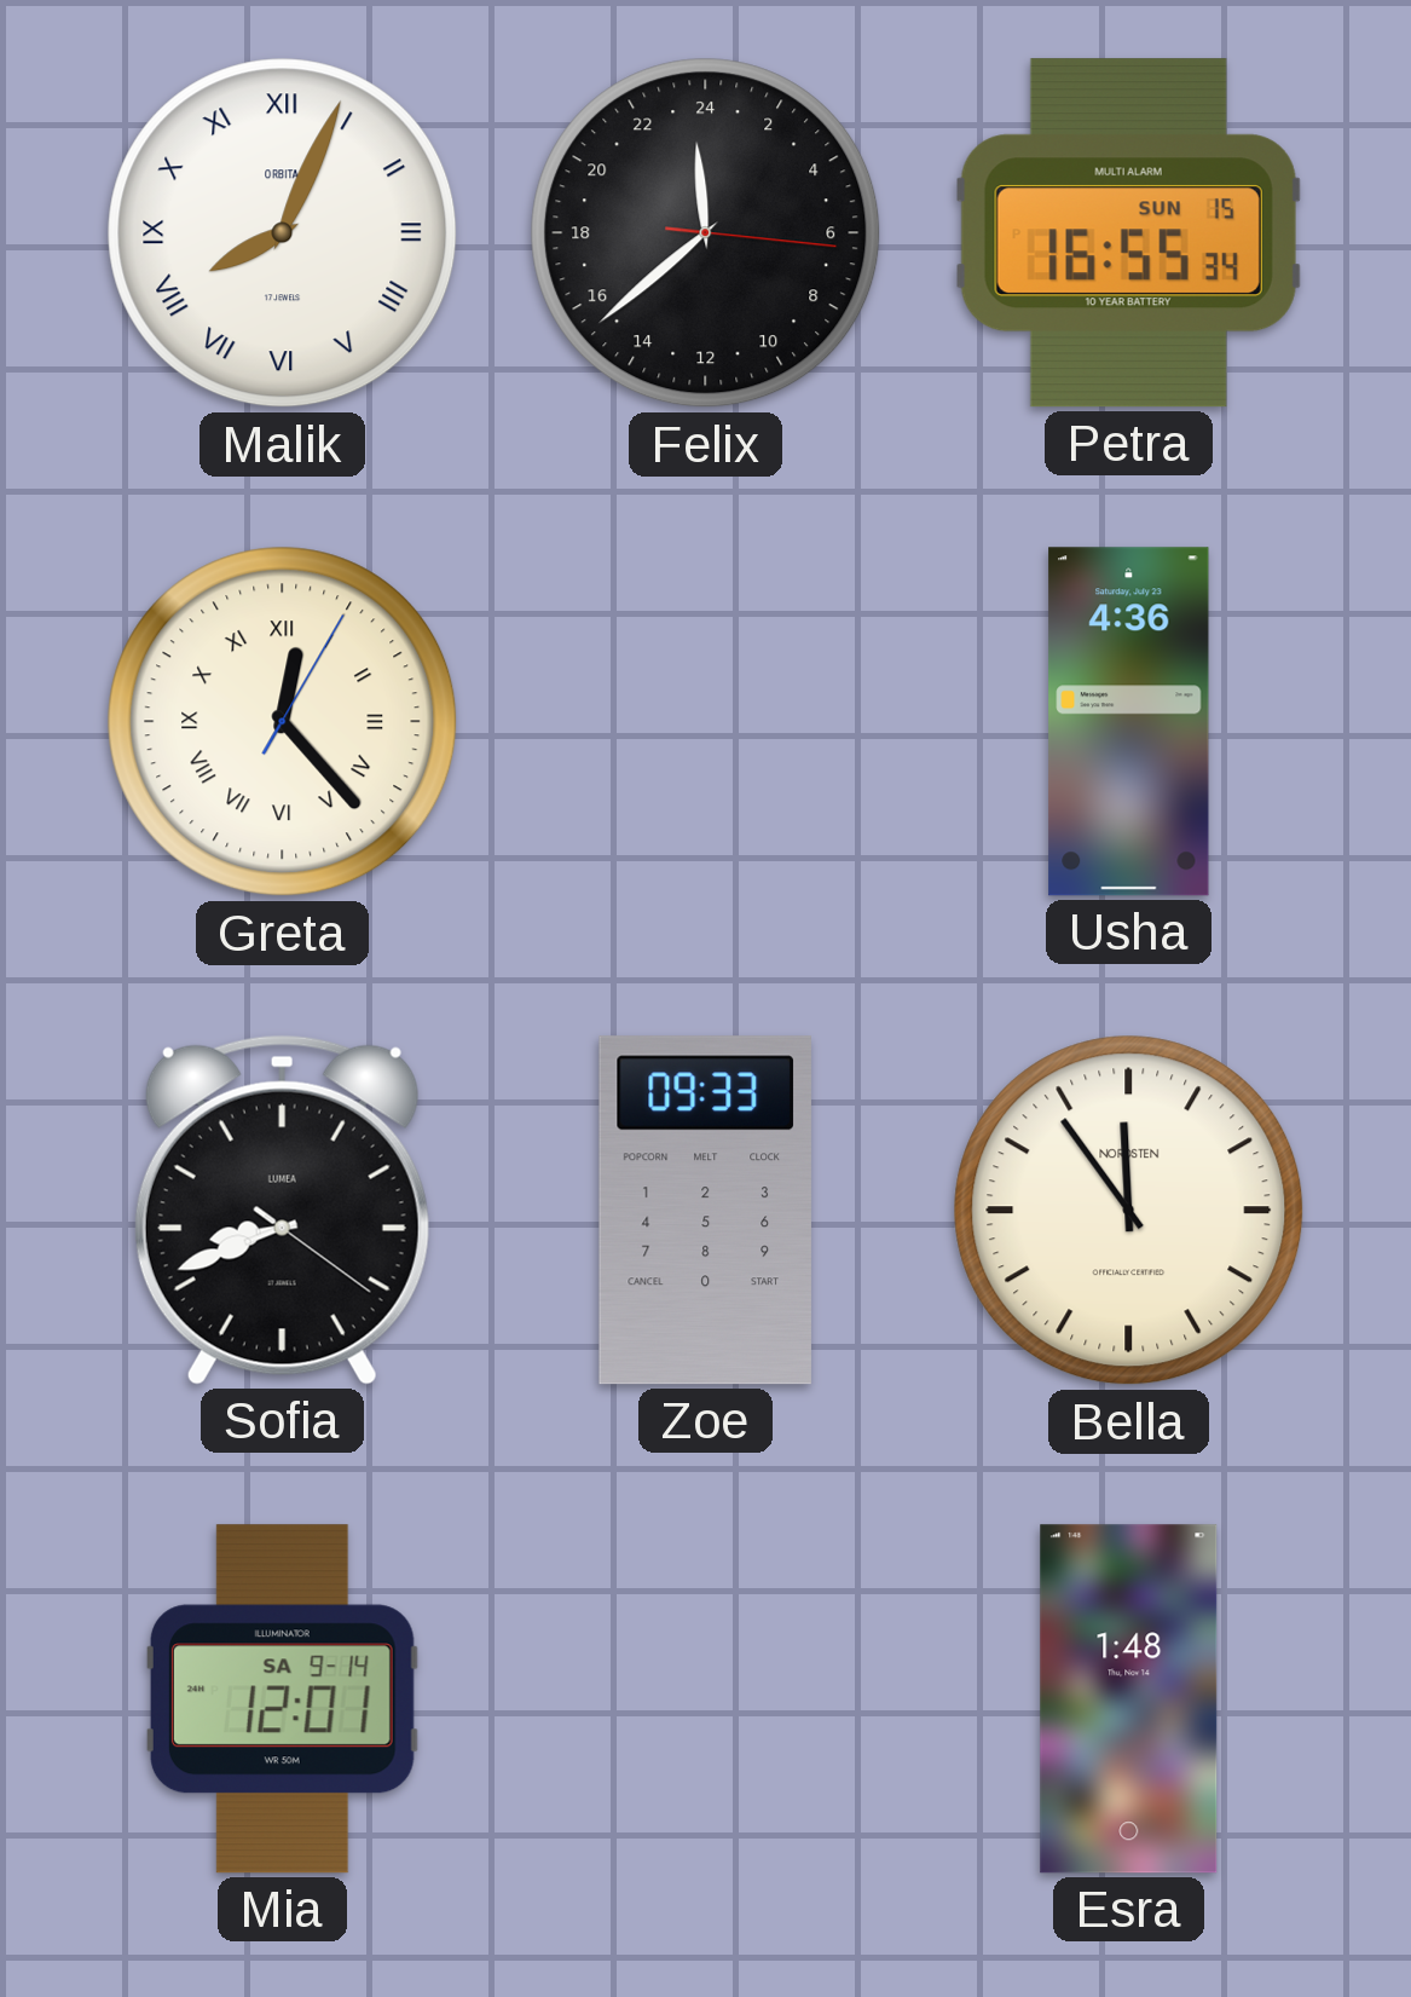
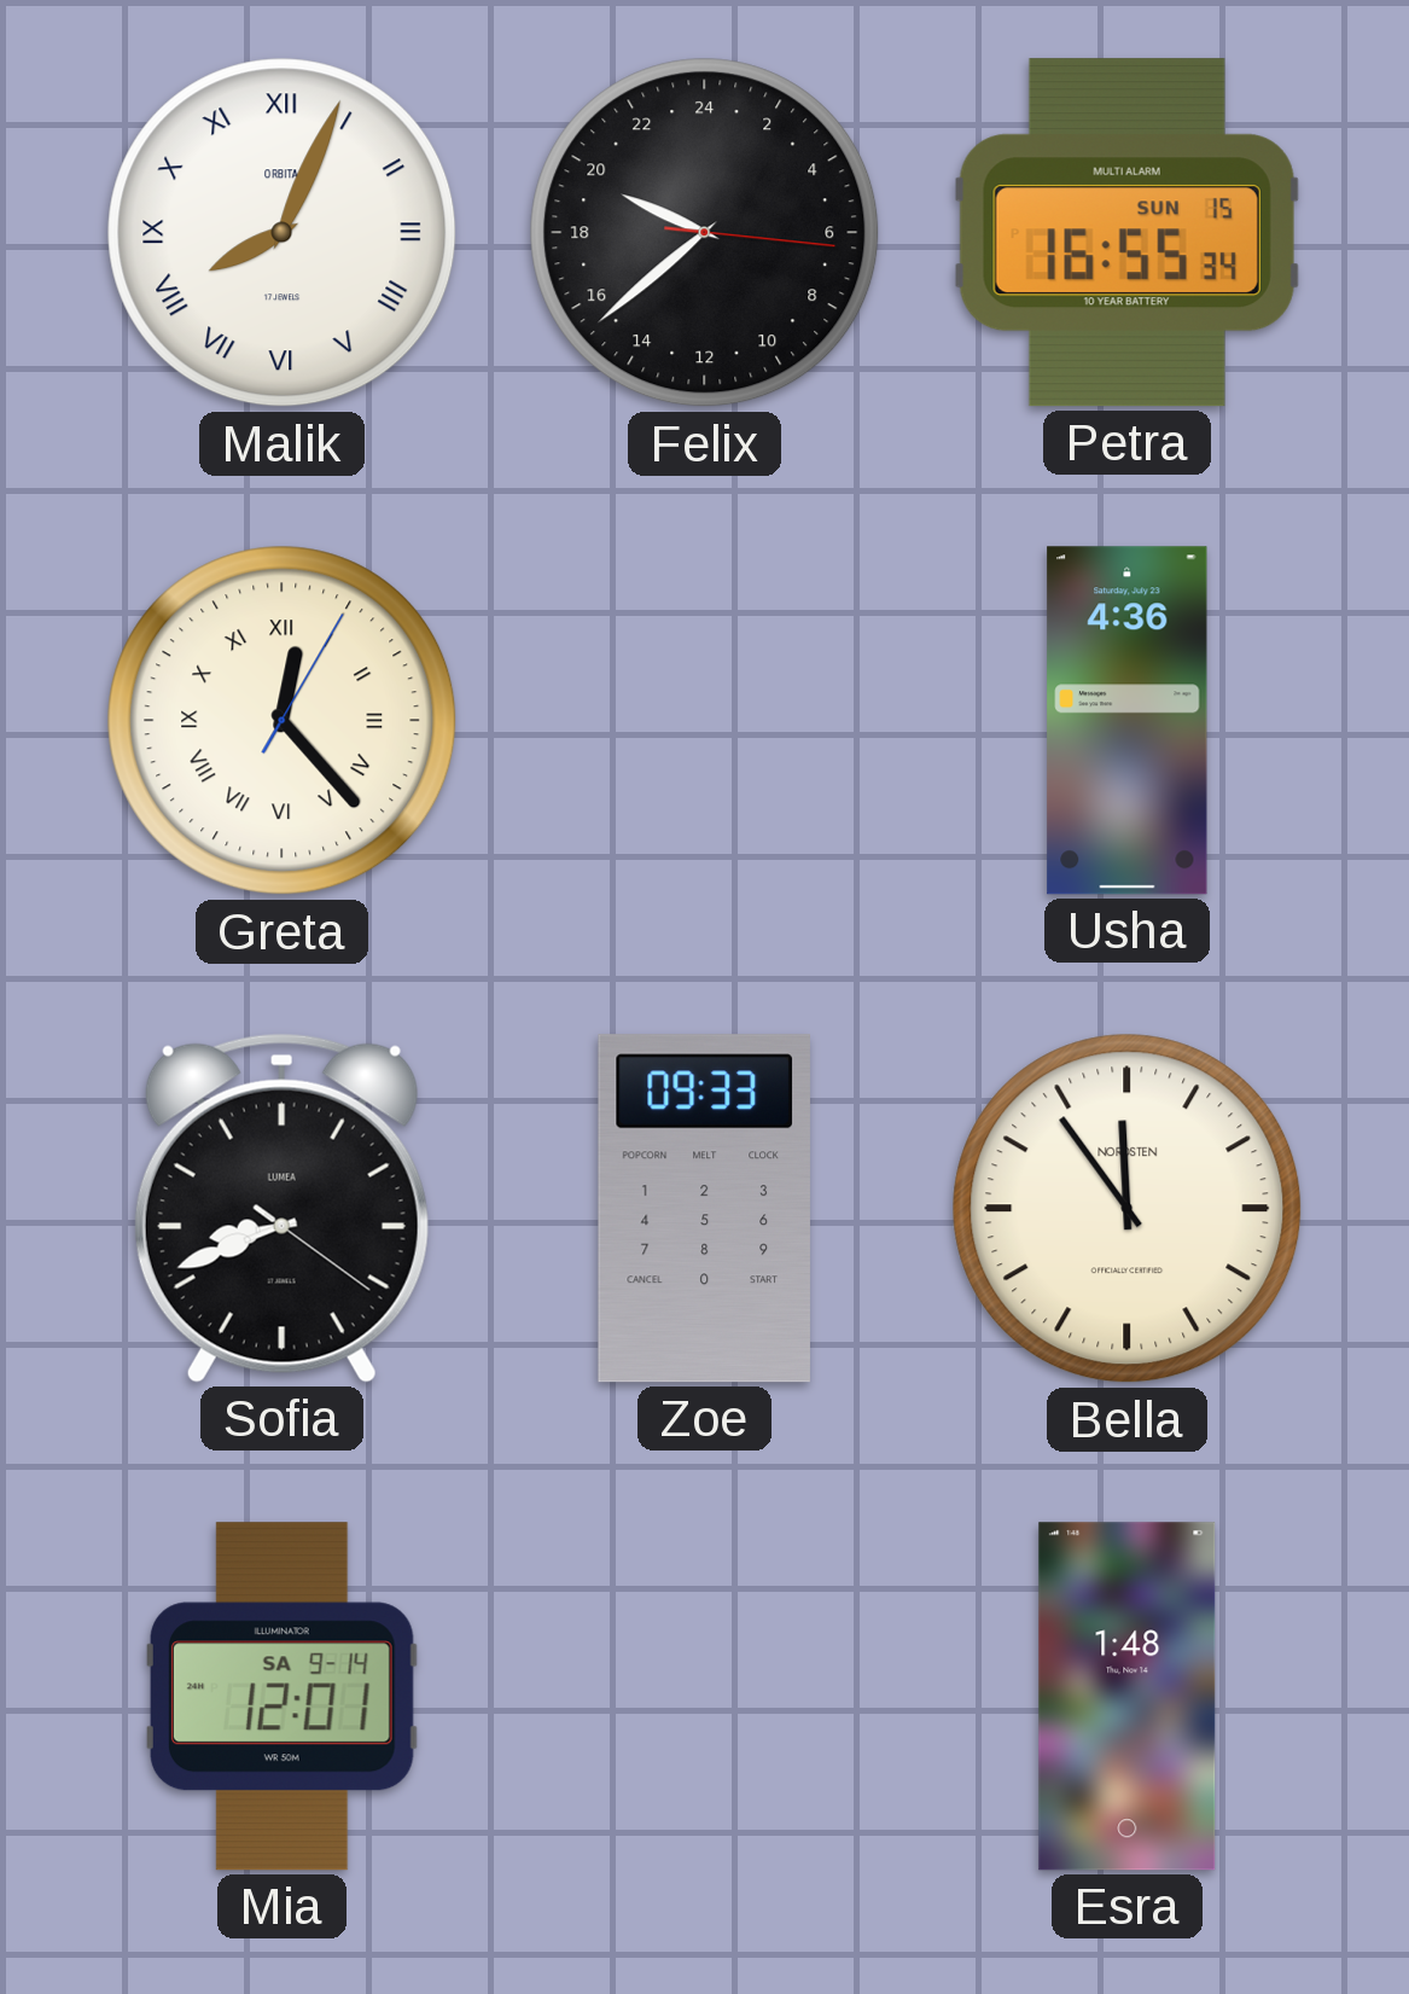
Felix: 23:38 -> 19:38
